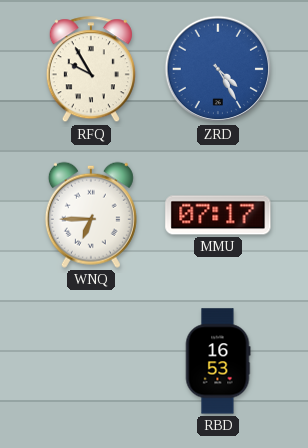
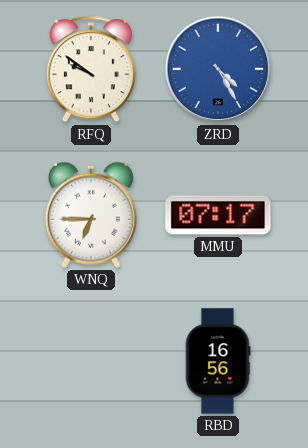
RFQ: 9:55 -> 9:51
RBD: 16:53 -> 16:56
